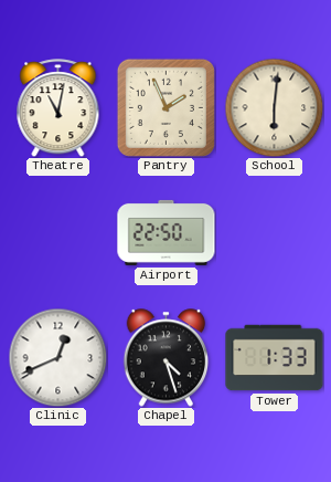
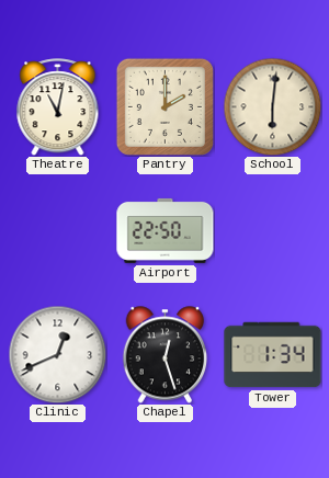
Pantry: 1:56 -> 2:00
Chapel: 4:27 -> 12:27
Tower: 1:33 -> 1:34
